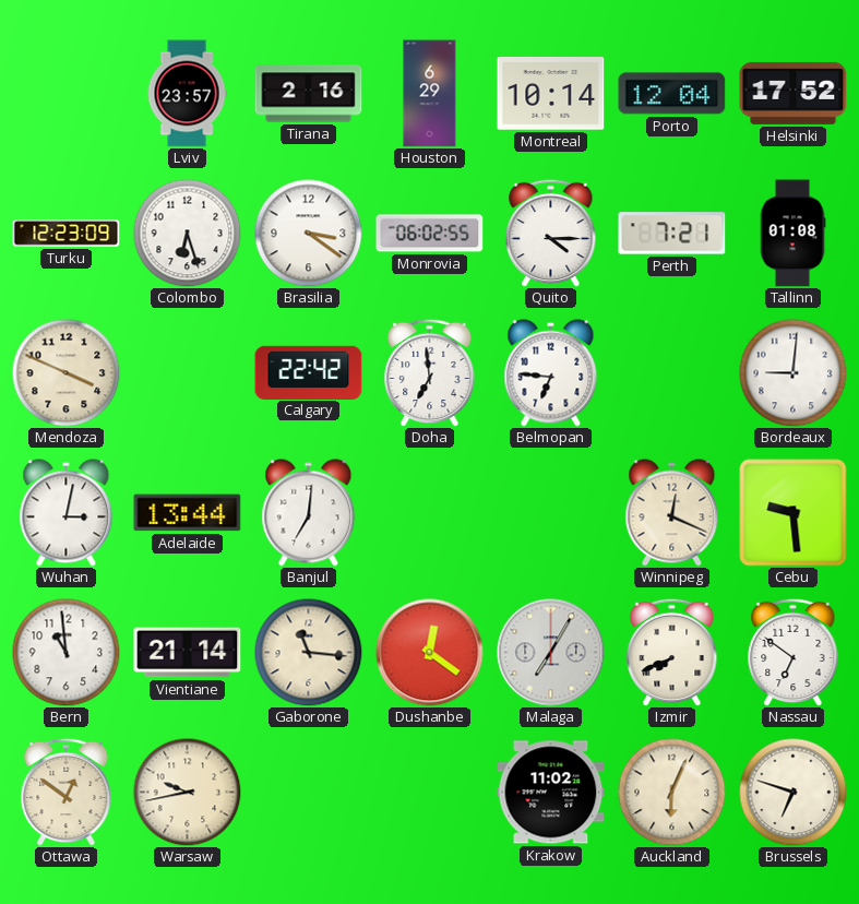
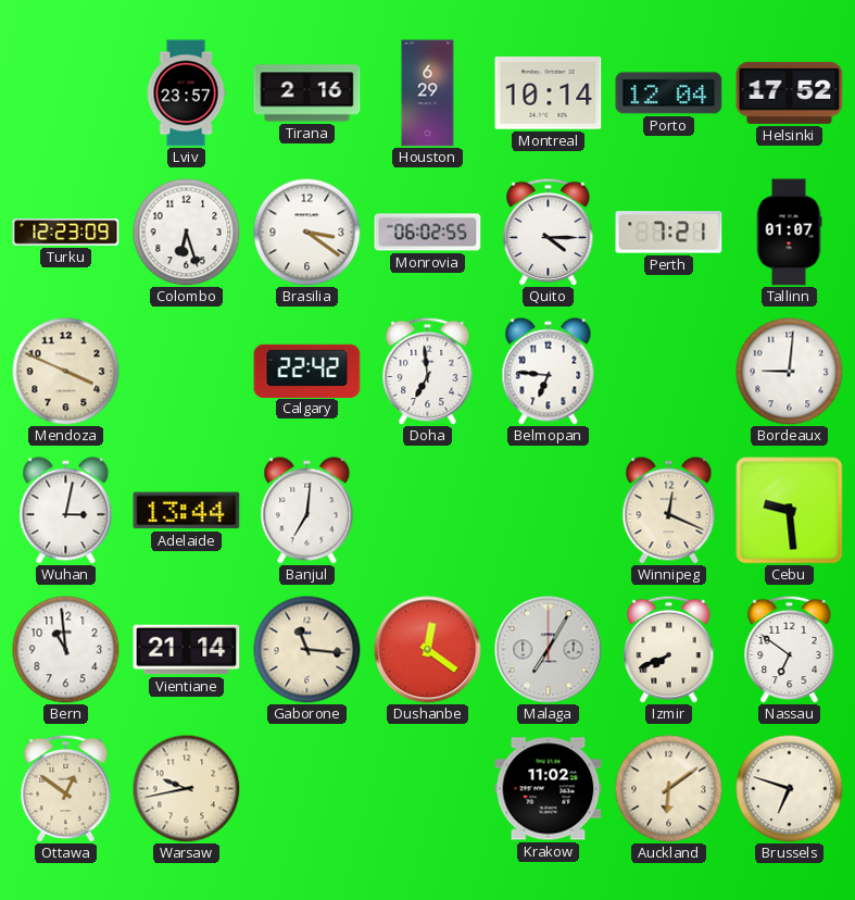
Tallinn: 01:08 -> 01:07
Auckland: 6:04 -> 6:09
